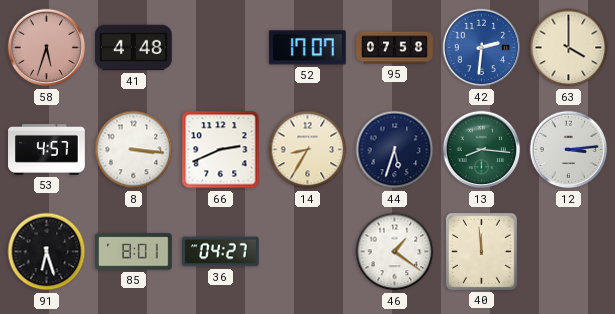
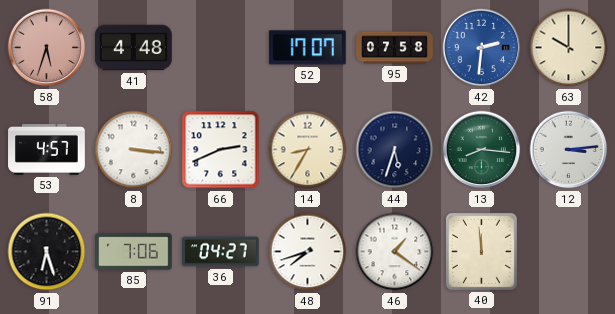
63: 4:00 -> 10:00
85: 8:01 -> 7:06
48: none -> 7:42
